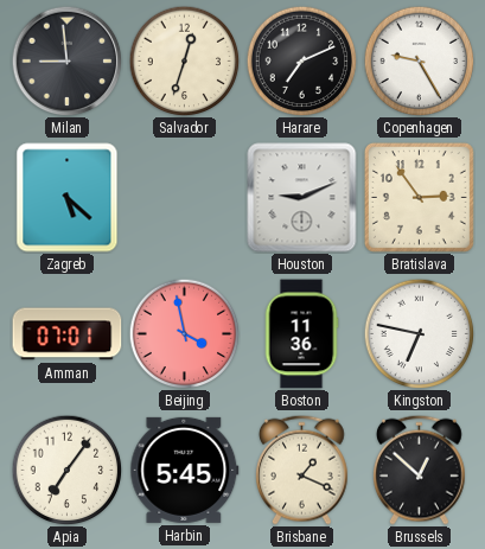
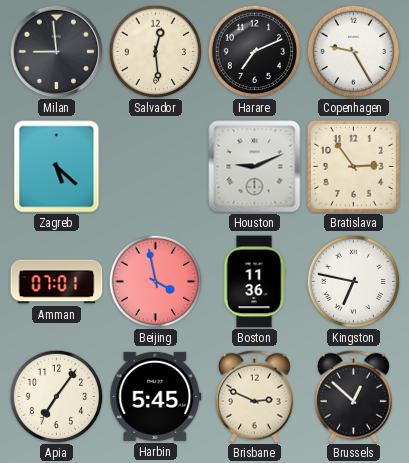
Salvador: 12:33 -> 12:29
Brisbane: 1:19 -> 2:49
